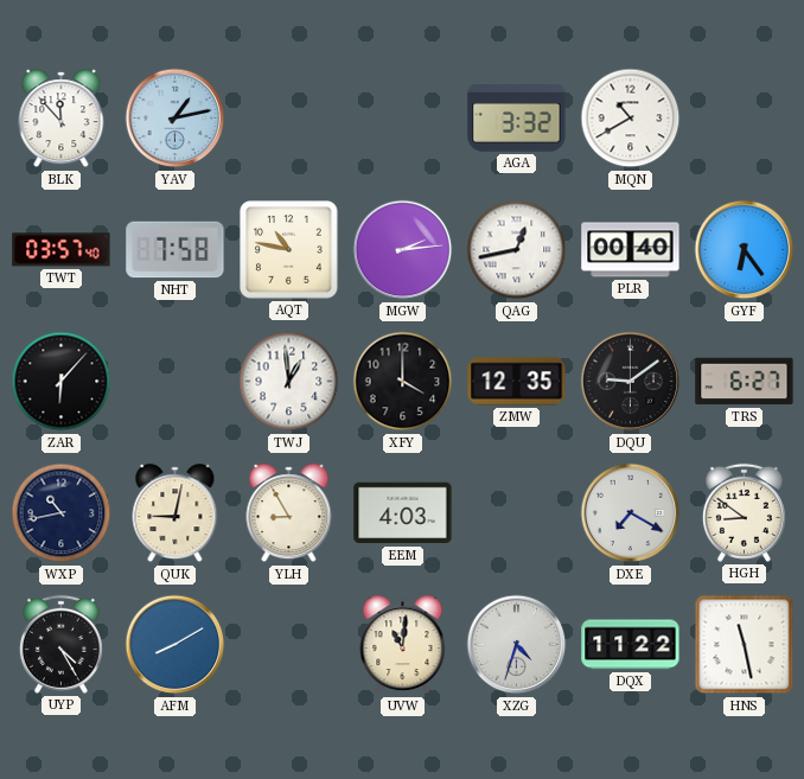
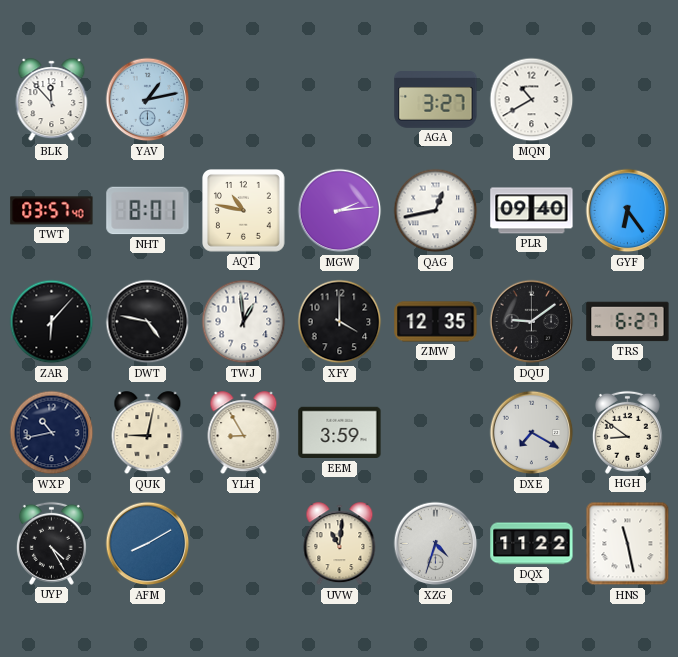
AGA: 3:32 -> 3:27
NHT: 7:58 -> 8:01
PLR: 00:40 -> 09:40
DWT: none -> 4:47
EEM: 4:03 -> 3:59
